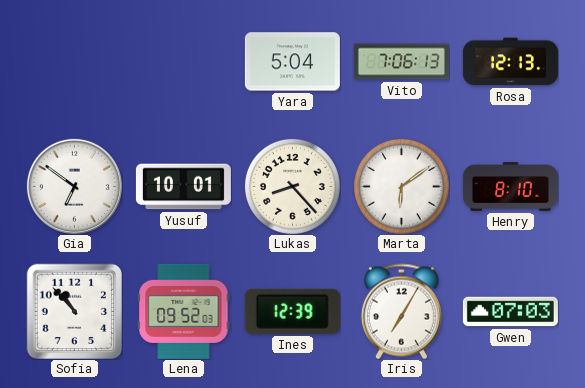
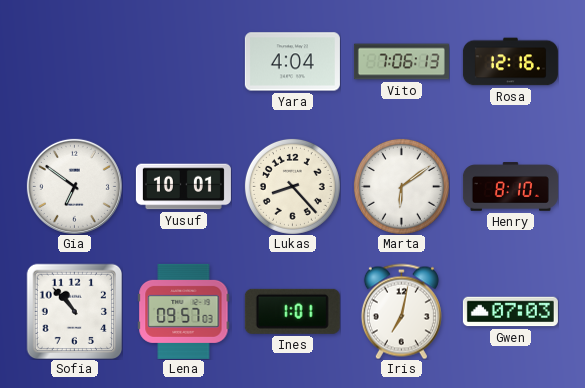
Yara: 5:04 -> 4:04
Rosa: 12:13 -> 12:16
Lena: 09:52 -> 09:57
Ines: 12:39 -> 1:01
Iris: 7:05 -> 7:02
